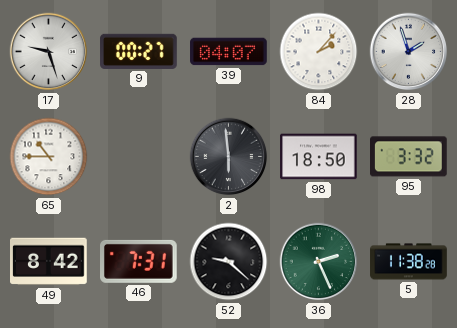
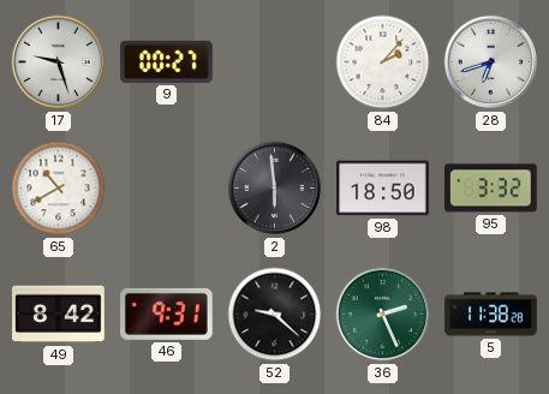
39: 04:07 -> none
28: 1:57 -> 6:42
65: 10:45 -> 10:40
46: 7:31 -> 9:31
